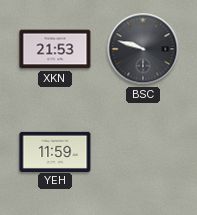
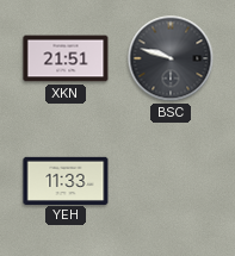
XKN: 21:53 -> 21:51
YEH: 11:59 -> 11:33
